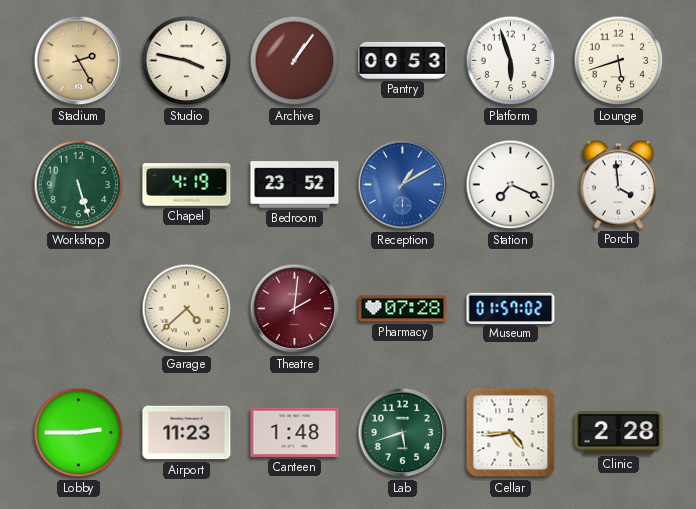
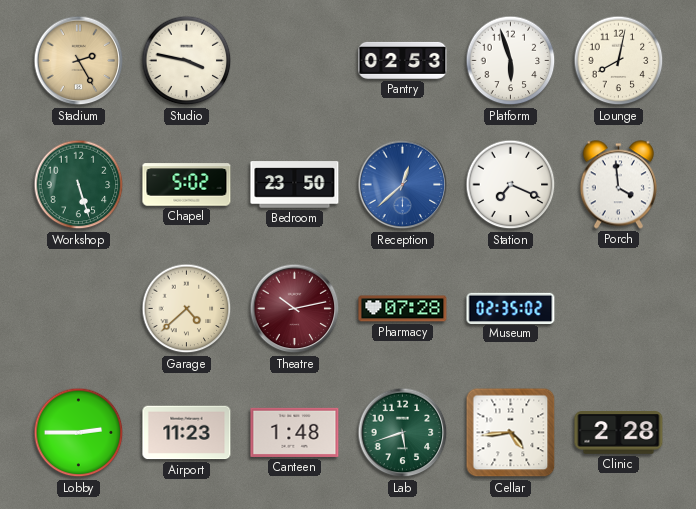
Archive: 1:06 -> none
Pantry: 00:53 -> 02:53
Lounge: 5:42 -> 8:02
Chapel: 4:19 -> 5:02
Bedroom: 23:52 -> 23:50
Reception: 1:10 -> 12:38
Theatre: 2:01 -> 10:13
Museum: 01:57 -> 02:35
